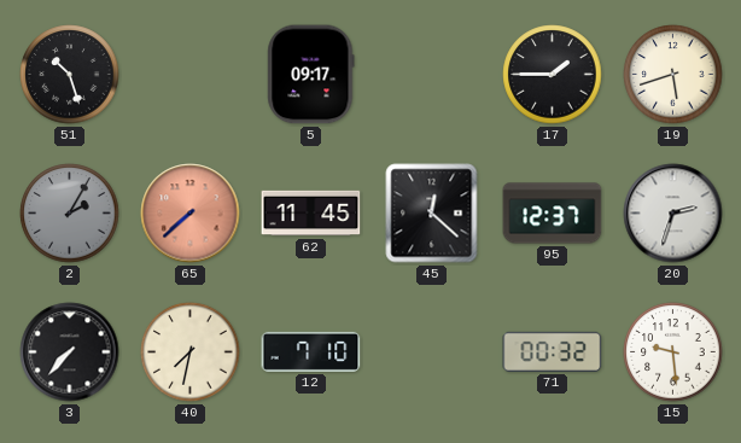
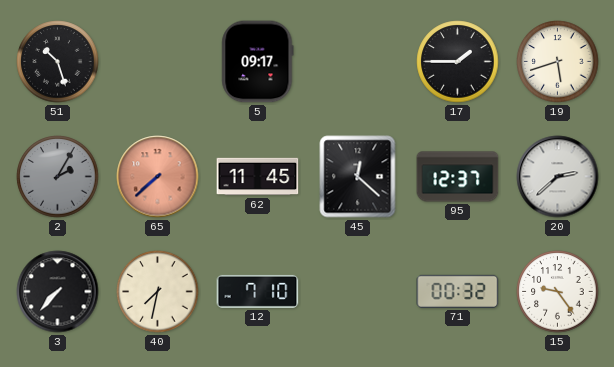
20: 2:33 -> 2:38
15: 9:29 -> 9:24
